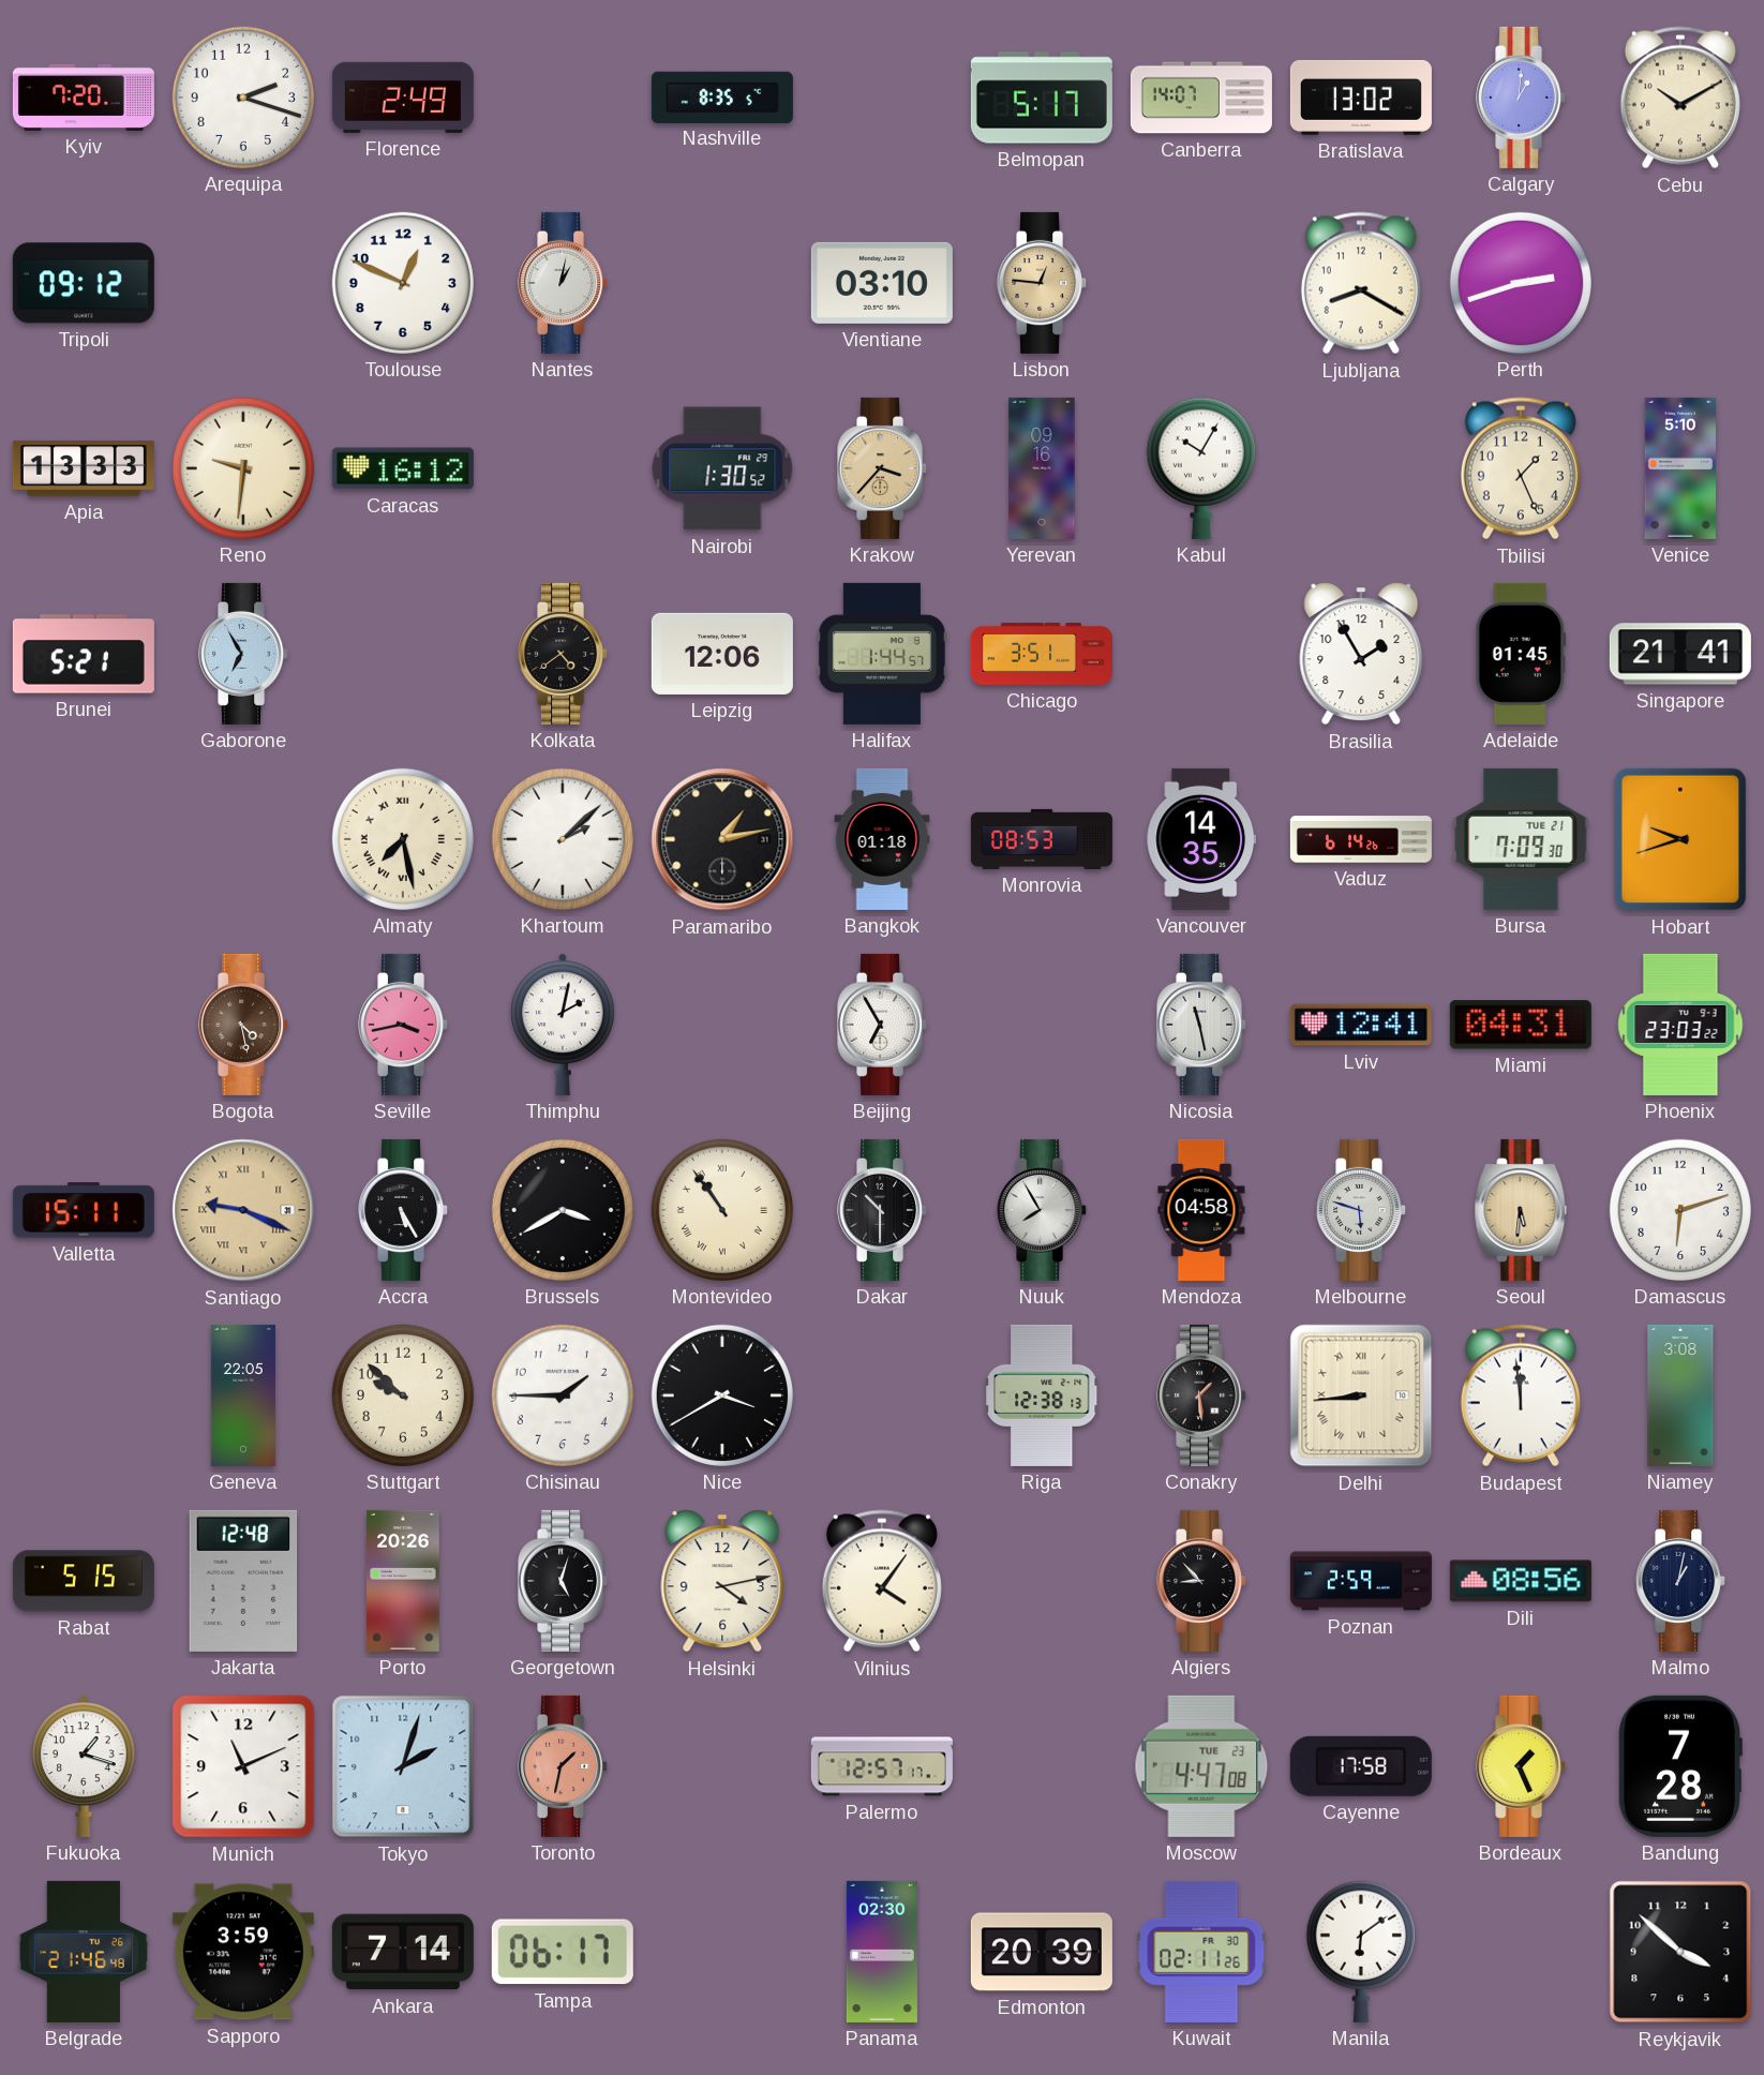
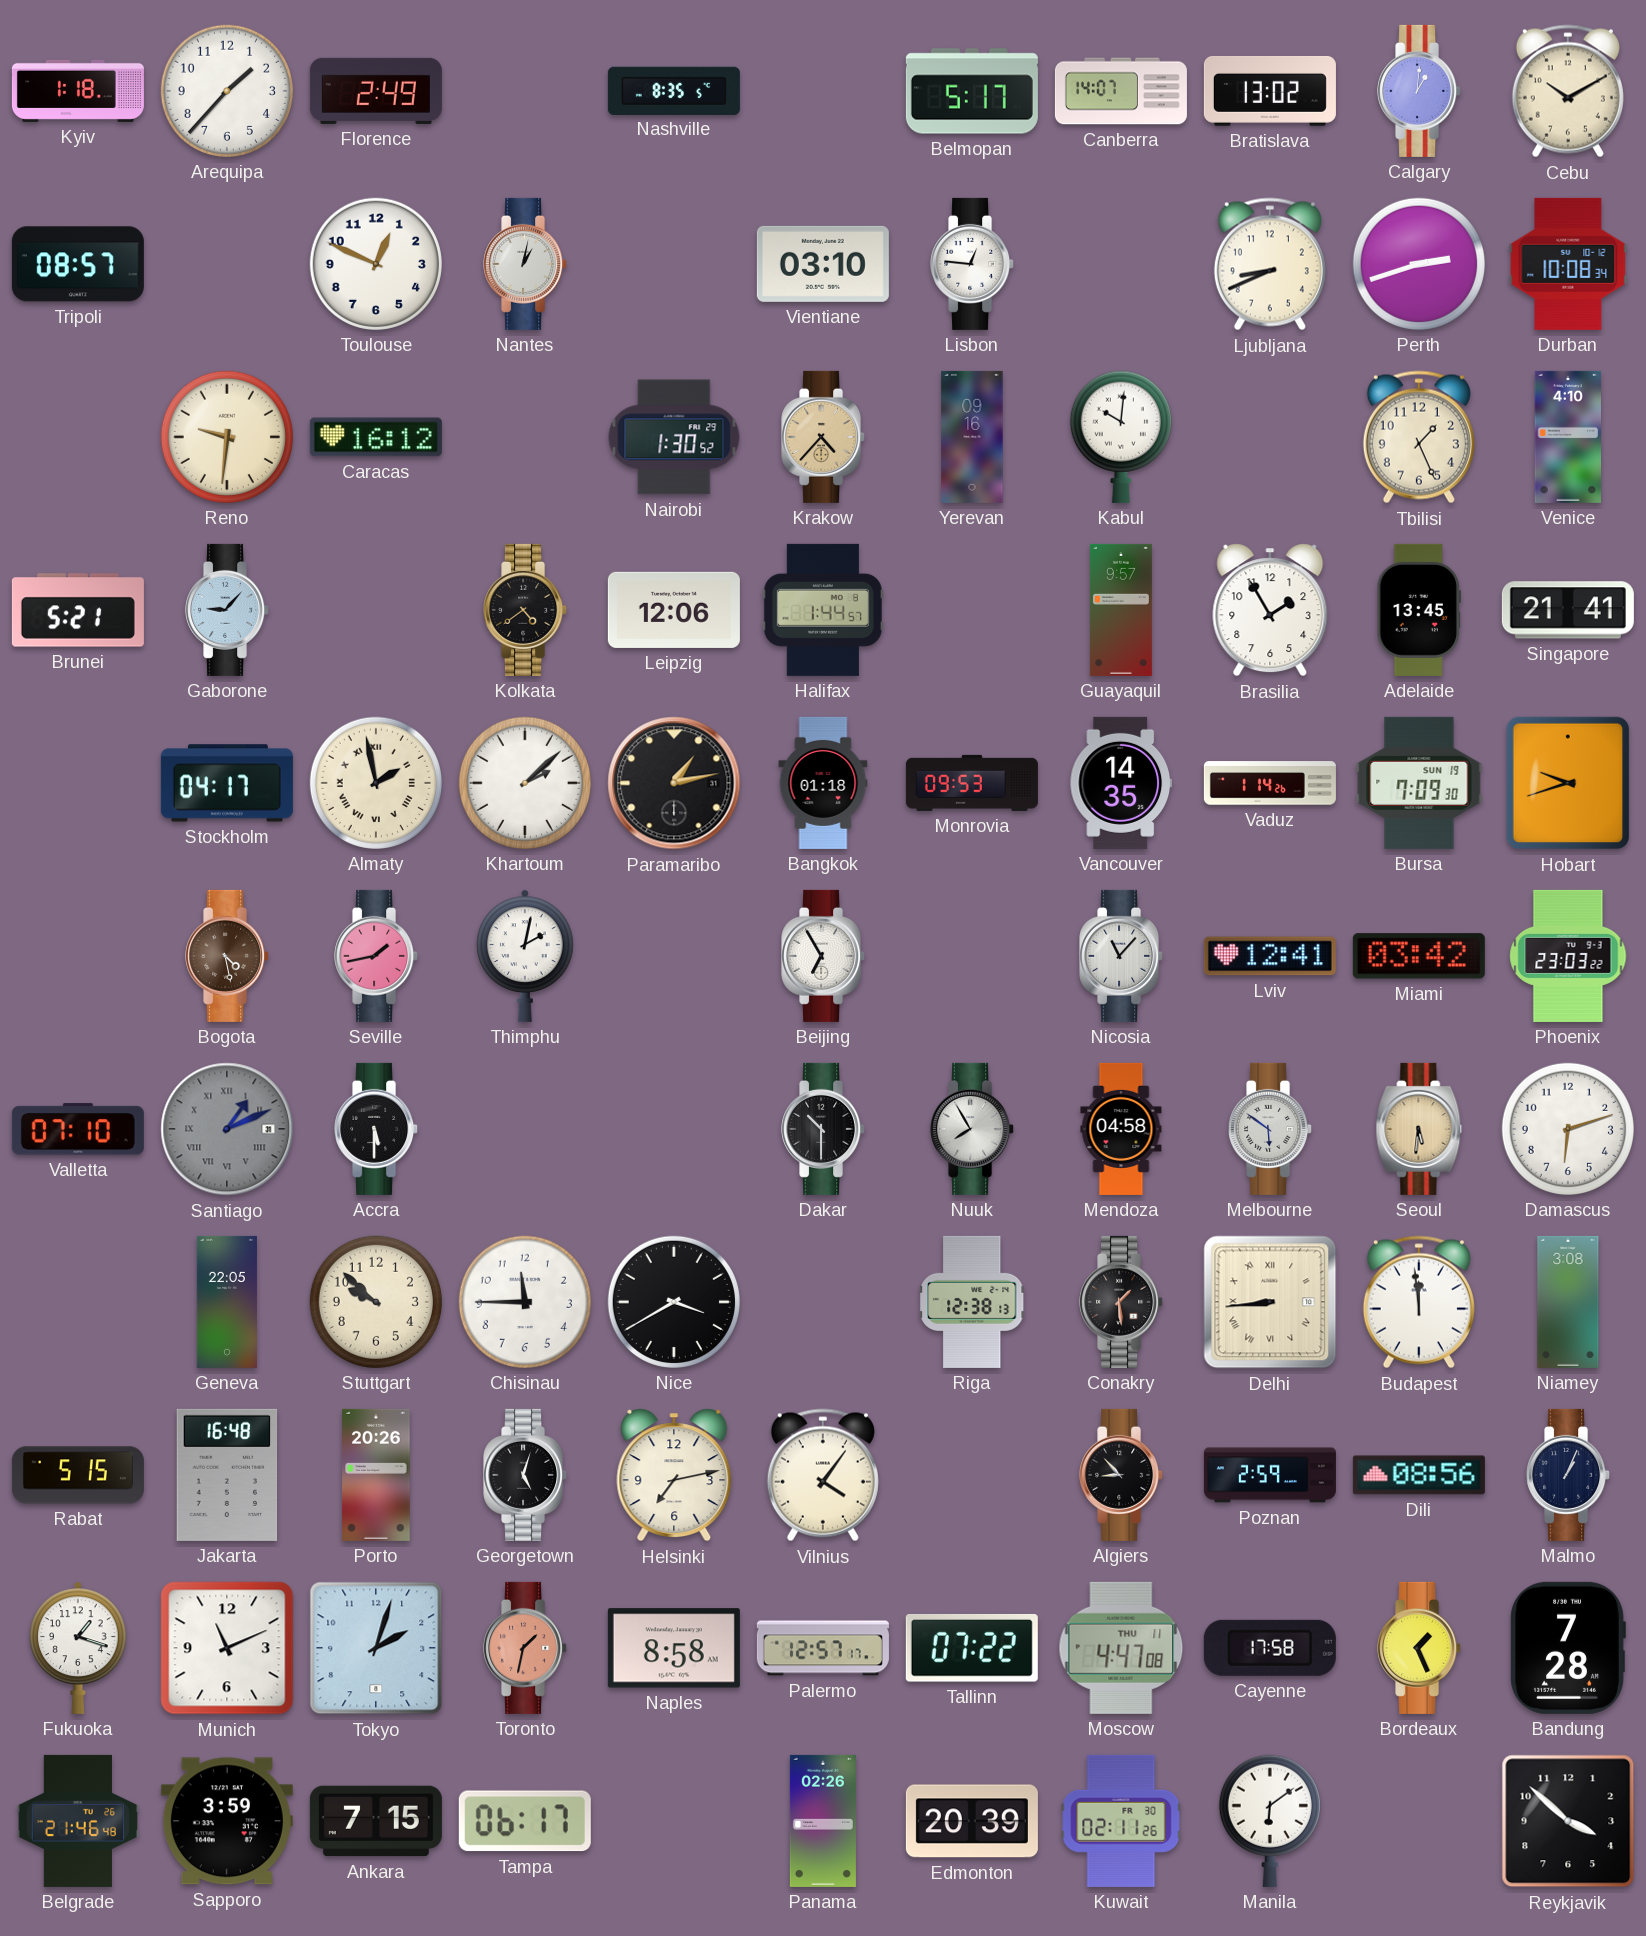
Kyiv: 7:20 -> 1:18
Arequipa: 2:18 -> 1:37
Tripoli: 09:12 -> 08:57
Lisbon dial: champagne -> white
Ljubljana: 8:20 -> 8:41
Durban: none -> 10:08
Apia: 13:33 -> none
Krakow: 3:37 -> 4:37
Kabul: 10:05 -> 10:01
Venice: 5:10 -> 4:10
Gaborone: 6:55 -> 9:07
Chicago: 3:51 -> none
Guayaquil: none -> 9:57
Adelaide: 01:45 -> 13:45
Stockholm: none -> 04:17
Almaty: 7:28 -> 1:58
Monrovia: 08:53 -> 09:53
Vaduz: 6:14 -> 1:14
Bursa date: TUE 21 -> SUN 19
Seville: 3:43 -> 1:43
Nicosia: 11:28 -> 11:07
Miami: 04:31 -> 03:42
Valletta: 15:11 -> 07:10
Santiago: 9:19 -> 1:11
Santiago dial: champagne -> grey
Accra: 5:25 -> 5:30
Brussels: 3:40 -> none
Montevideo: 10:54 -> none
Melbourne: 5:48 -> 5:51
Chisinau: 1:45 -> 11:45
Jakarta: 12:48 -> 16:48
Helsinki: 4:13 -> 7:13
Malmo: 1:02 -> 1:04
Naples: none -> 8:58
Tallinn: none -> 07:22
Moscow date: TUE 23 -> THU 11
Ankara: 7:14 -> 7:15
Panama: 02:30 -> 02:26
